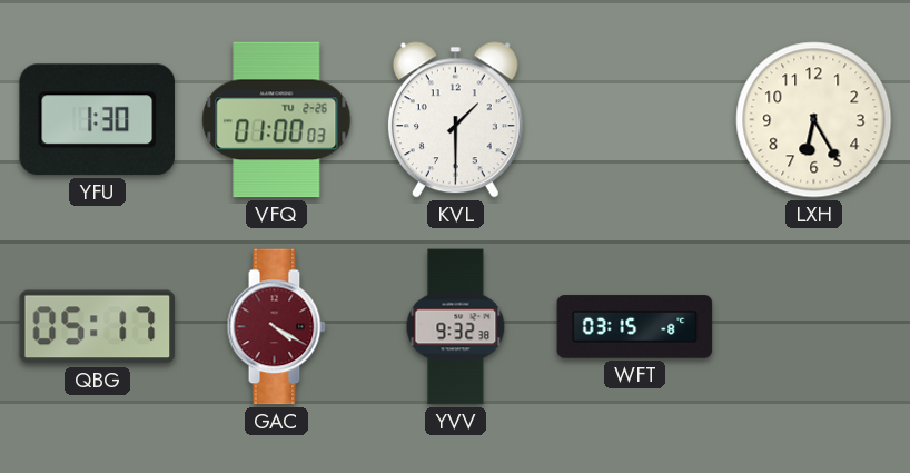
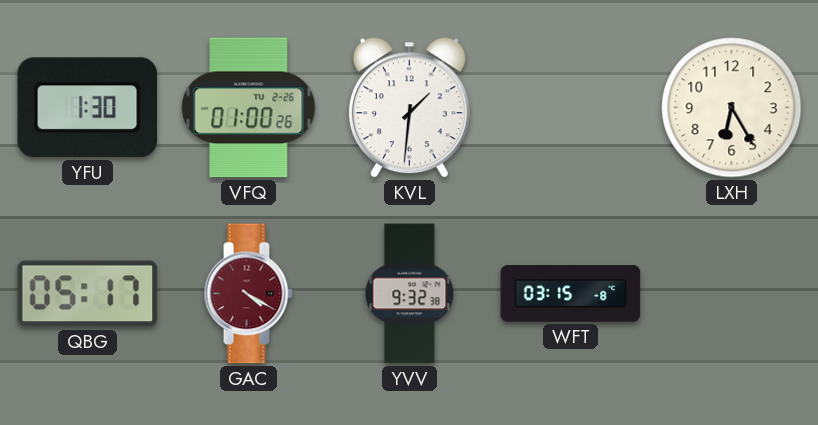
VFQ: 01:00:03 -> 01:00:26
KVL: 1:30 -> 1:31
